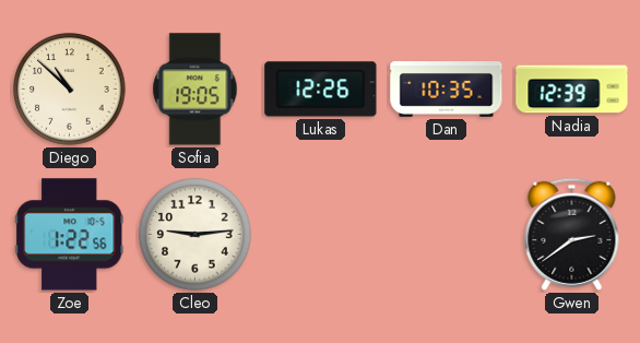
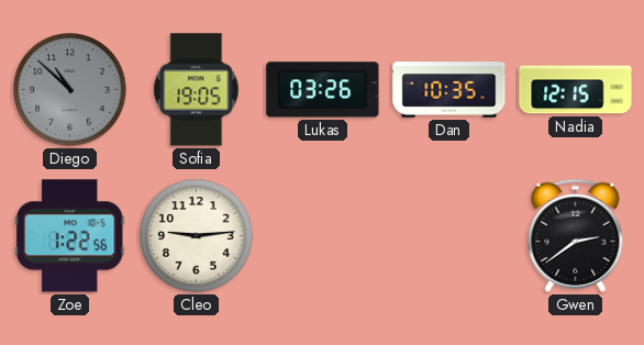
Diego dial: cream -> grey
Lukas: 12:26 -> 03:26
Nadia: 12:39 -> 12:15
